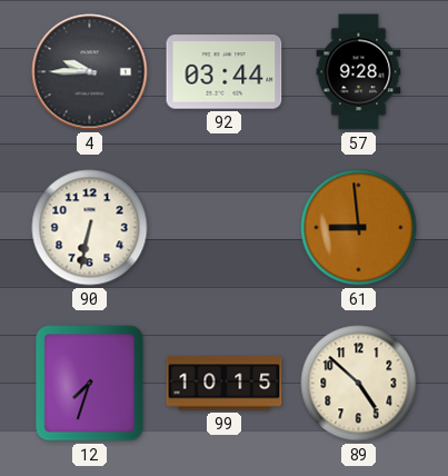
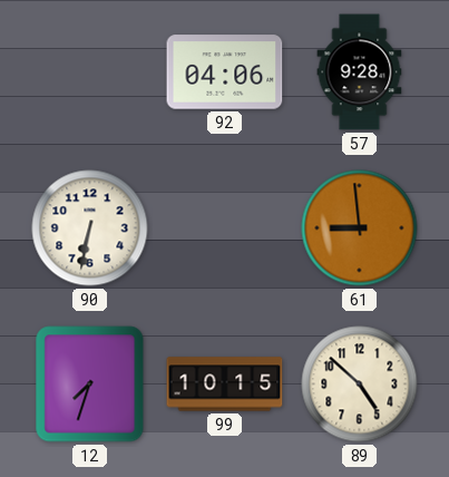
4: 9:45 -> none
92: 03:44 -> 04:06
